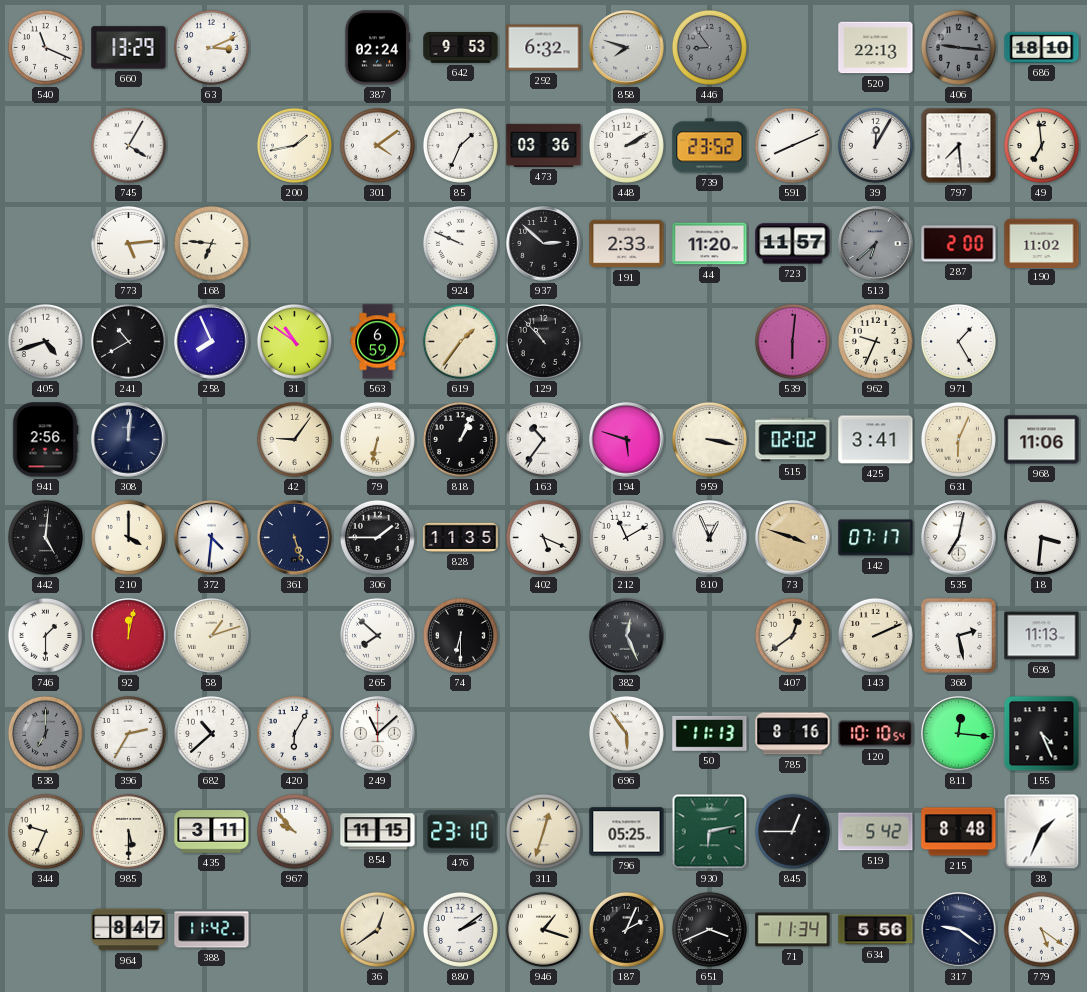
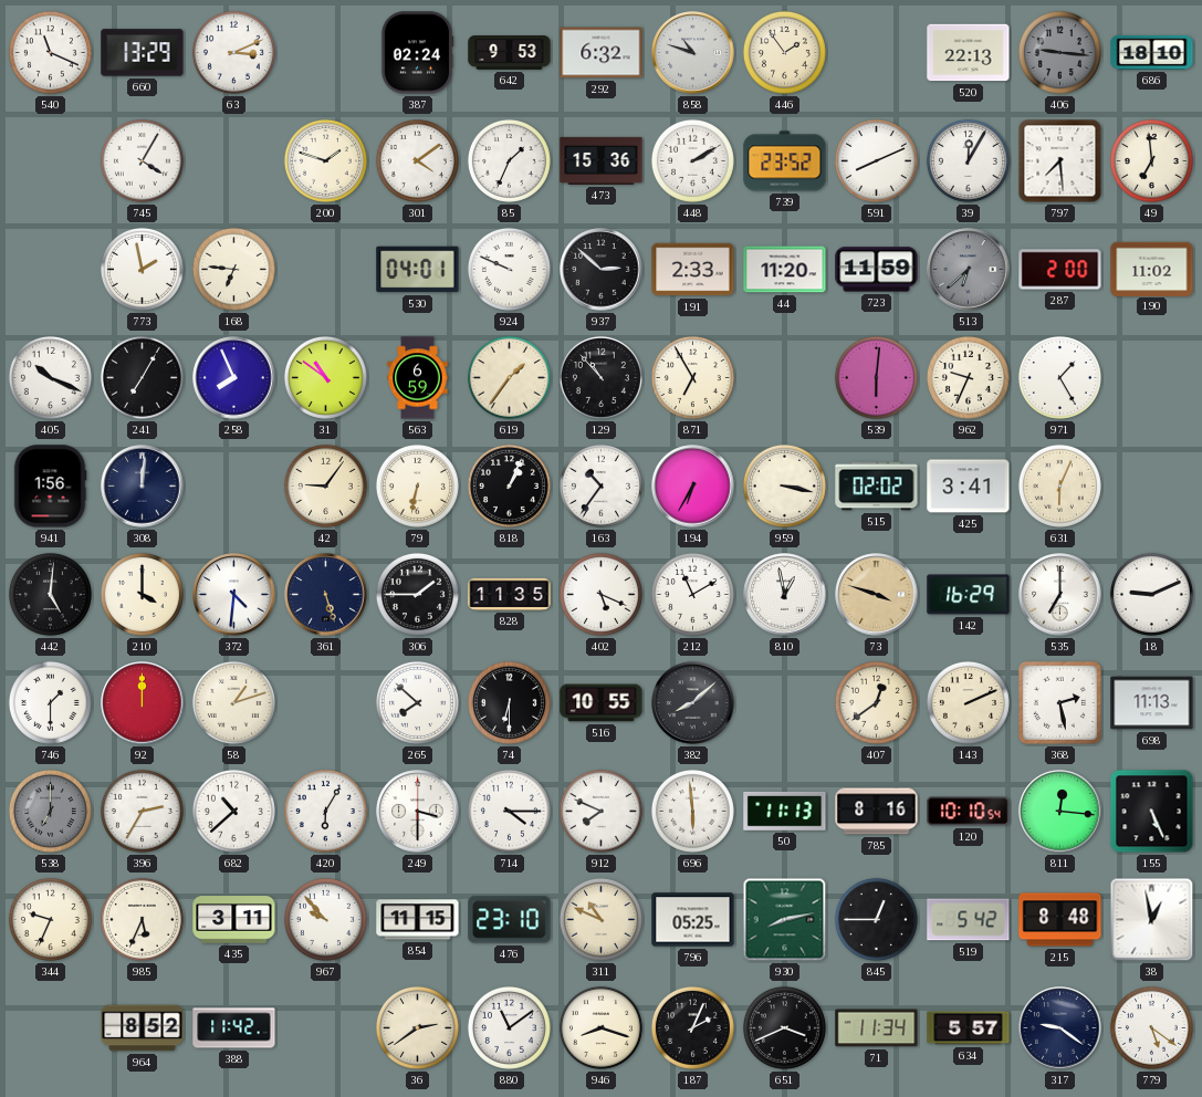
858: 7:48 -> 10:48
446: 8:54 -> 1:54
446 dial: grey -> cream
200: 1:43 -> 1:48
473: 03:36 -> 15:36
773: 5:14 -> 1:58
530: none -> 04:01
723: 11:57 -> 11:59
405: 4:42 -> 10:19
241: 10:40 -> 7:05
871: none -> 6:55
941: 2:56 -> 1:56
194: 5:48 -> 6:35
968: 11:06 -> none
810: 12:56 -> 12:58
142: 07:17 -> 16:29
535: 7:02 -> 7:00
18: 3:31 -> 9:11
92: 12:02 -> 12:00
516: none -> 10:55
382: 12:26 -> 8:08
249: 11:08 -> 3:30
714: none -> 4:15
912: none -> 7:49
696: 5:54 -> 5:59
155: 4:26 -> 5:26
985: 5:30 -> 5:34
311: 12:33 -> 10:49
930: 6:13 -> 8:13
38: 1:34 -> 12:58
964: 8:47 -> 8:52
36: 12:39 -> 2:39
880: 2:09 -> 11:09
946: 1:18 -> 8:18
634: 5:56 -> 5:57
